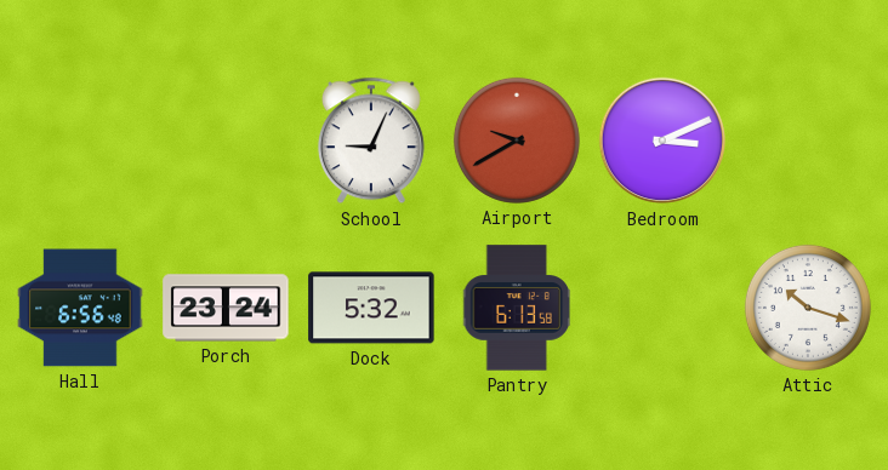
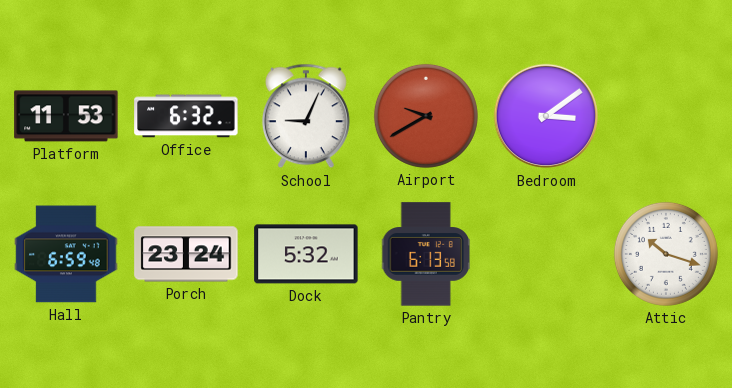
Platform: none -> 11:53
Office: none -> 6:32
Bedroom: 3:11 -> 3:09
Hall: 6:56 -> 6:59
